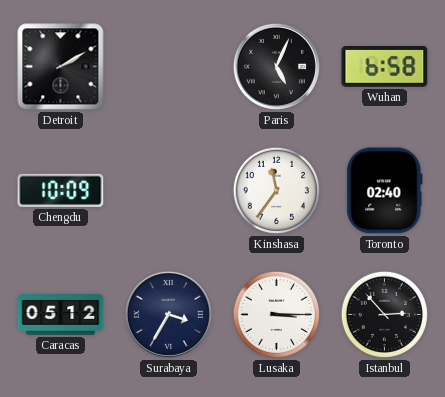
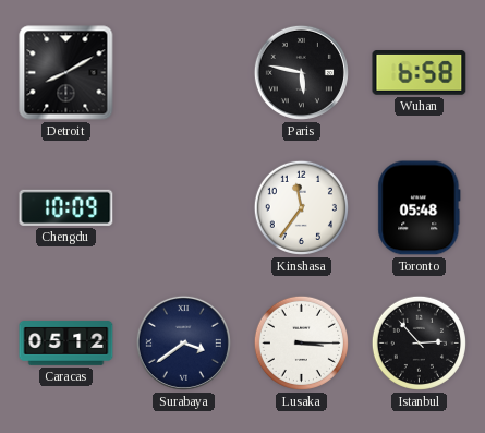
Detroit: 2:10 -> 8:10
Paris: 5:04 -> 5:47
Toronto: 02:40 -> 05:48
Surabaya: 3:35 -> 3:39
